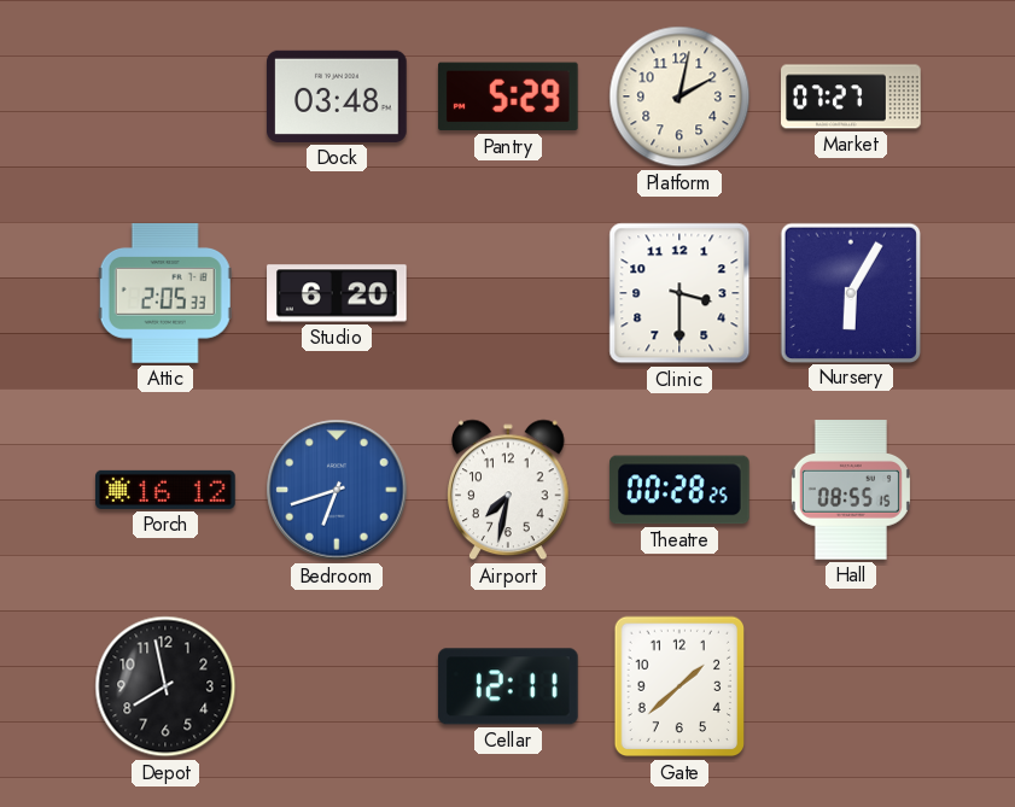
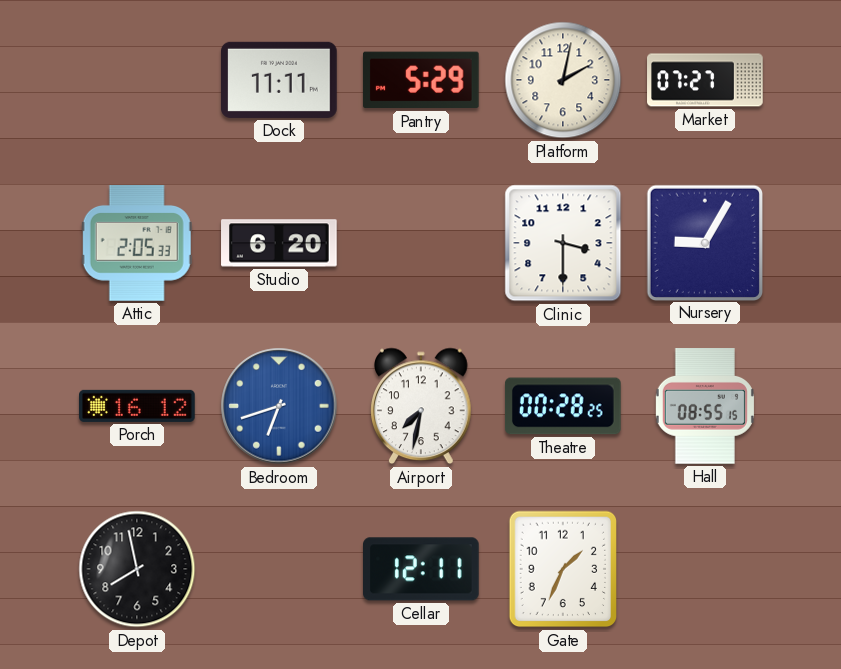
Dock: 03:48 -> 11:11
Nursery: 6:05 -> 9:05
Gate: 1:38 -> 1:34
